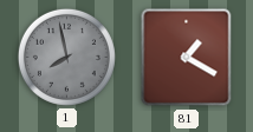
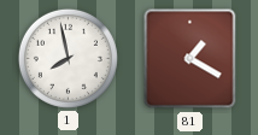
1 dial: grey -> white
